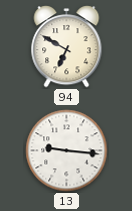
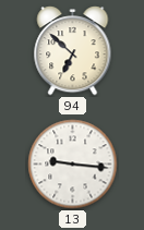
94: 6:50 -> 6:52
